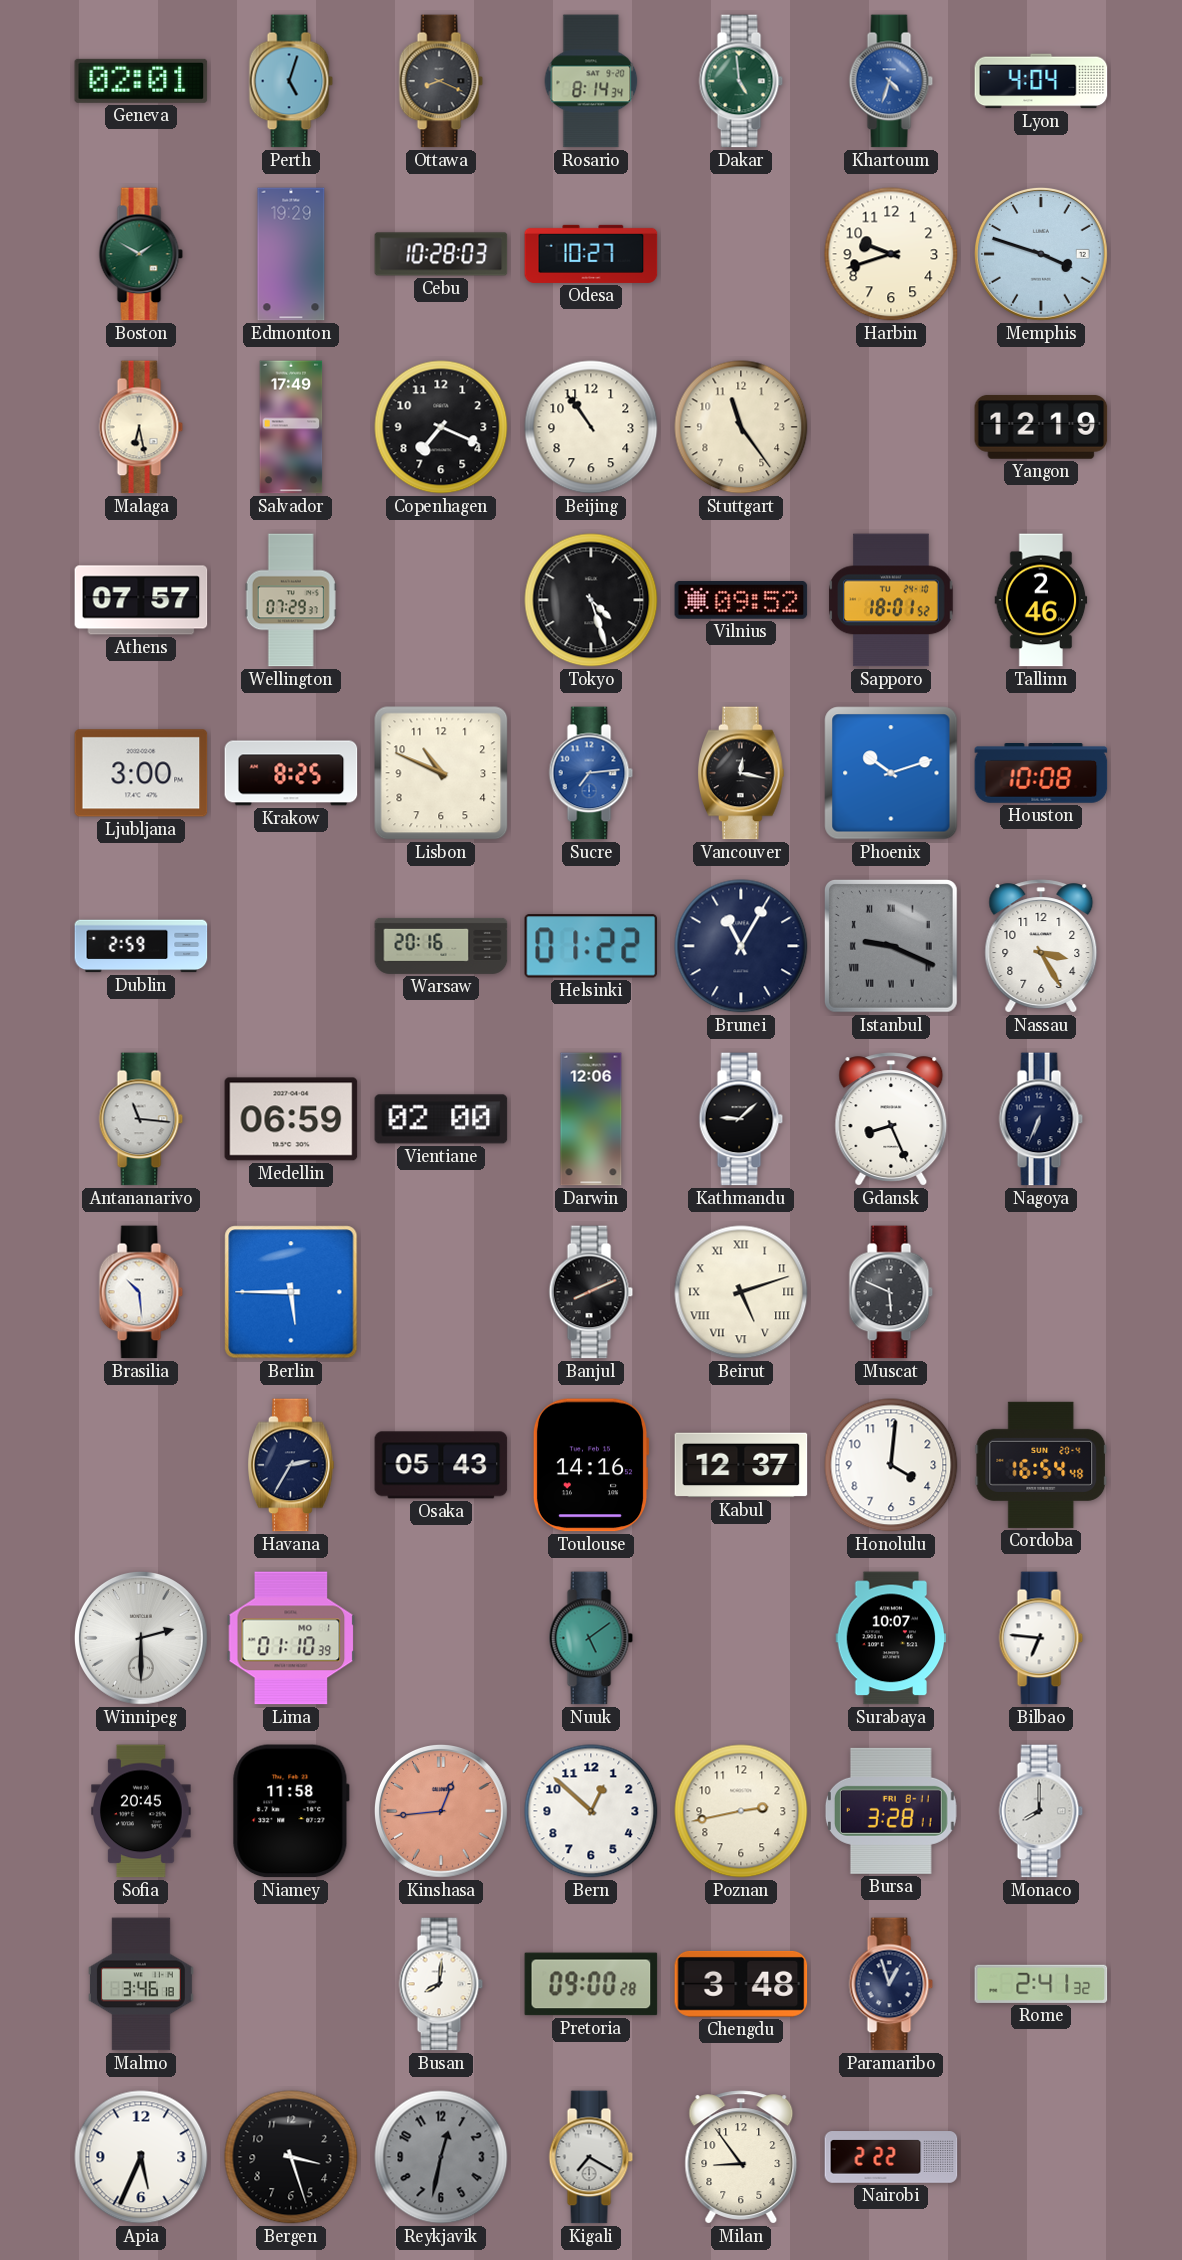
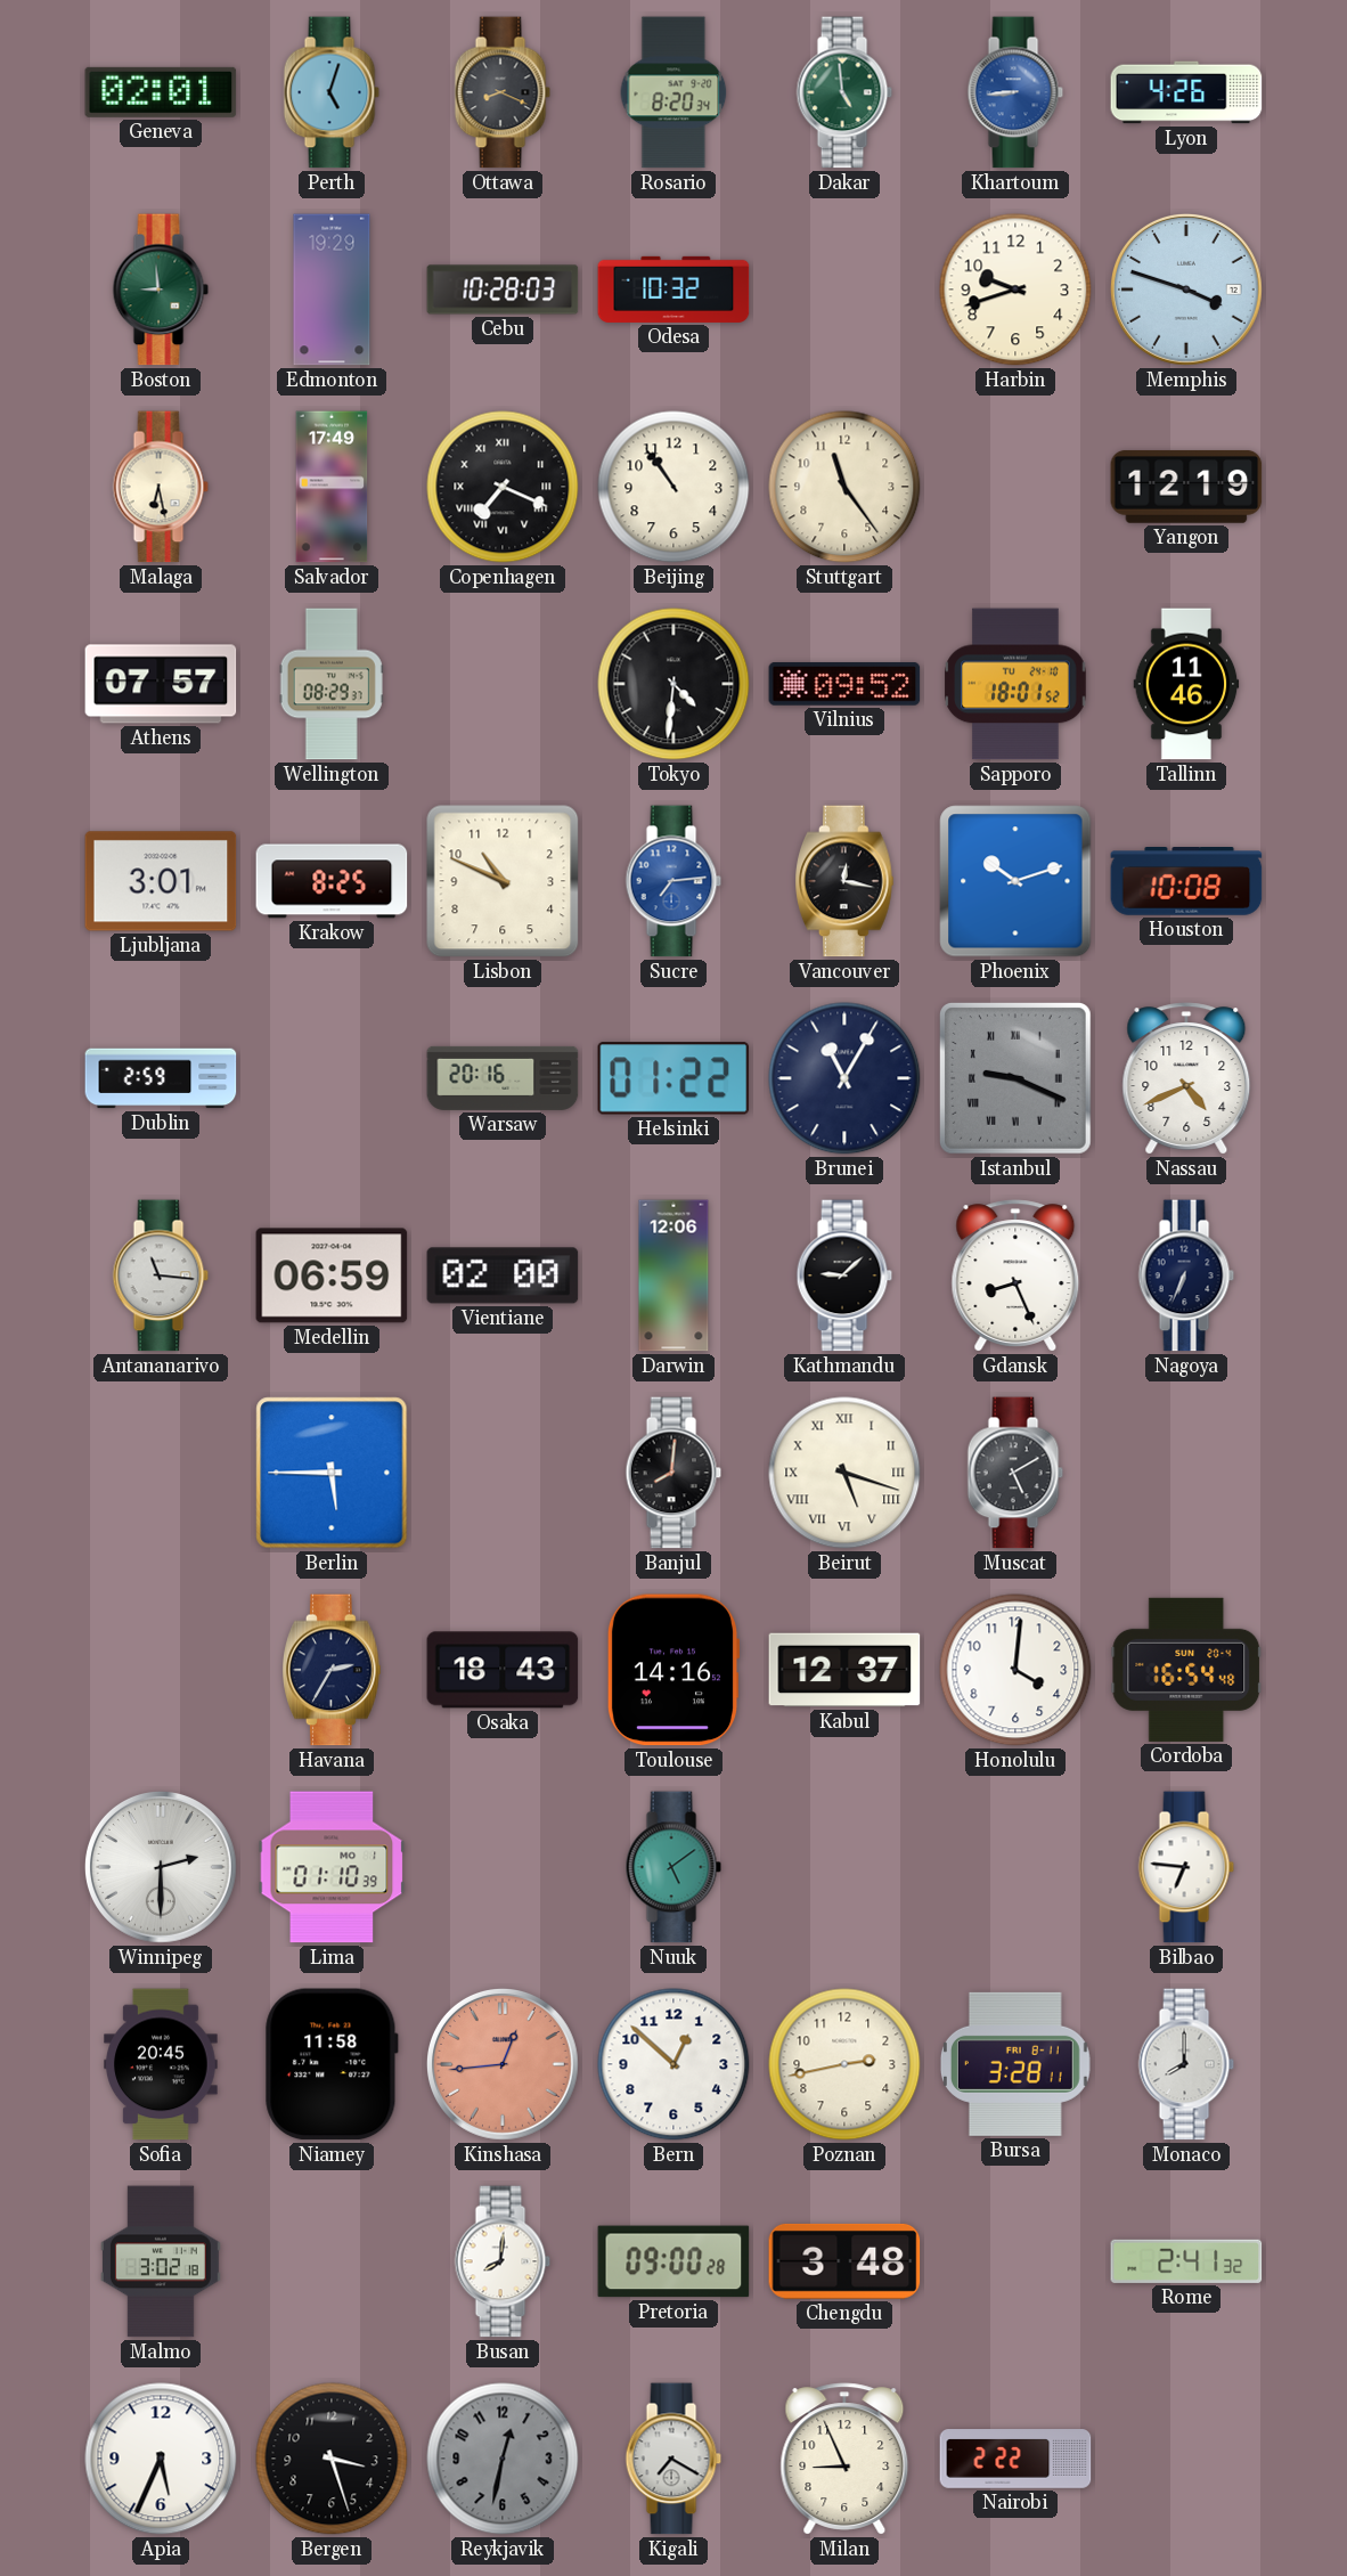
Rosario: 8:14 -> 8:20
Khartoum: 4:33 -> 8:44
Lyon: 4:04 -> 4:26
Boston: 1:50 -> 8:59
Odesa: 10:27 -> 10:32
Copenhagen numerals: Arabic -> Roman
Wellington: 07:29 -> 08:29
Tokyo: 4:27 -> 4:31
Tallinn: 2:46 -> 11:46
Ljubljana: 3:00 -> 3:01
Nassau: 3:25 -> 4:41
Brasilia: 10:29 -> none
Banjul: 8:11 -> 8:01
Beirut: 5:12 -> 5:18
Muscat: 5:49 -> 5:10
Osaka: 05:43 -> 18:43
Surabaya: 10:07 -> none
Malmo: 3:46 -> 3:02
Paramaribo: 12:57 -> none
Milan: 8:54 -> 8:56
